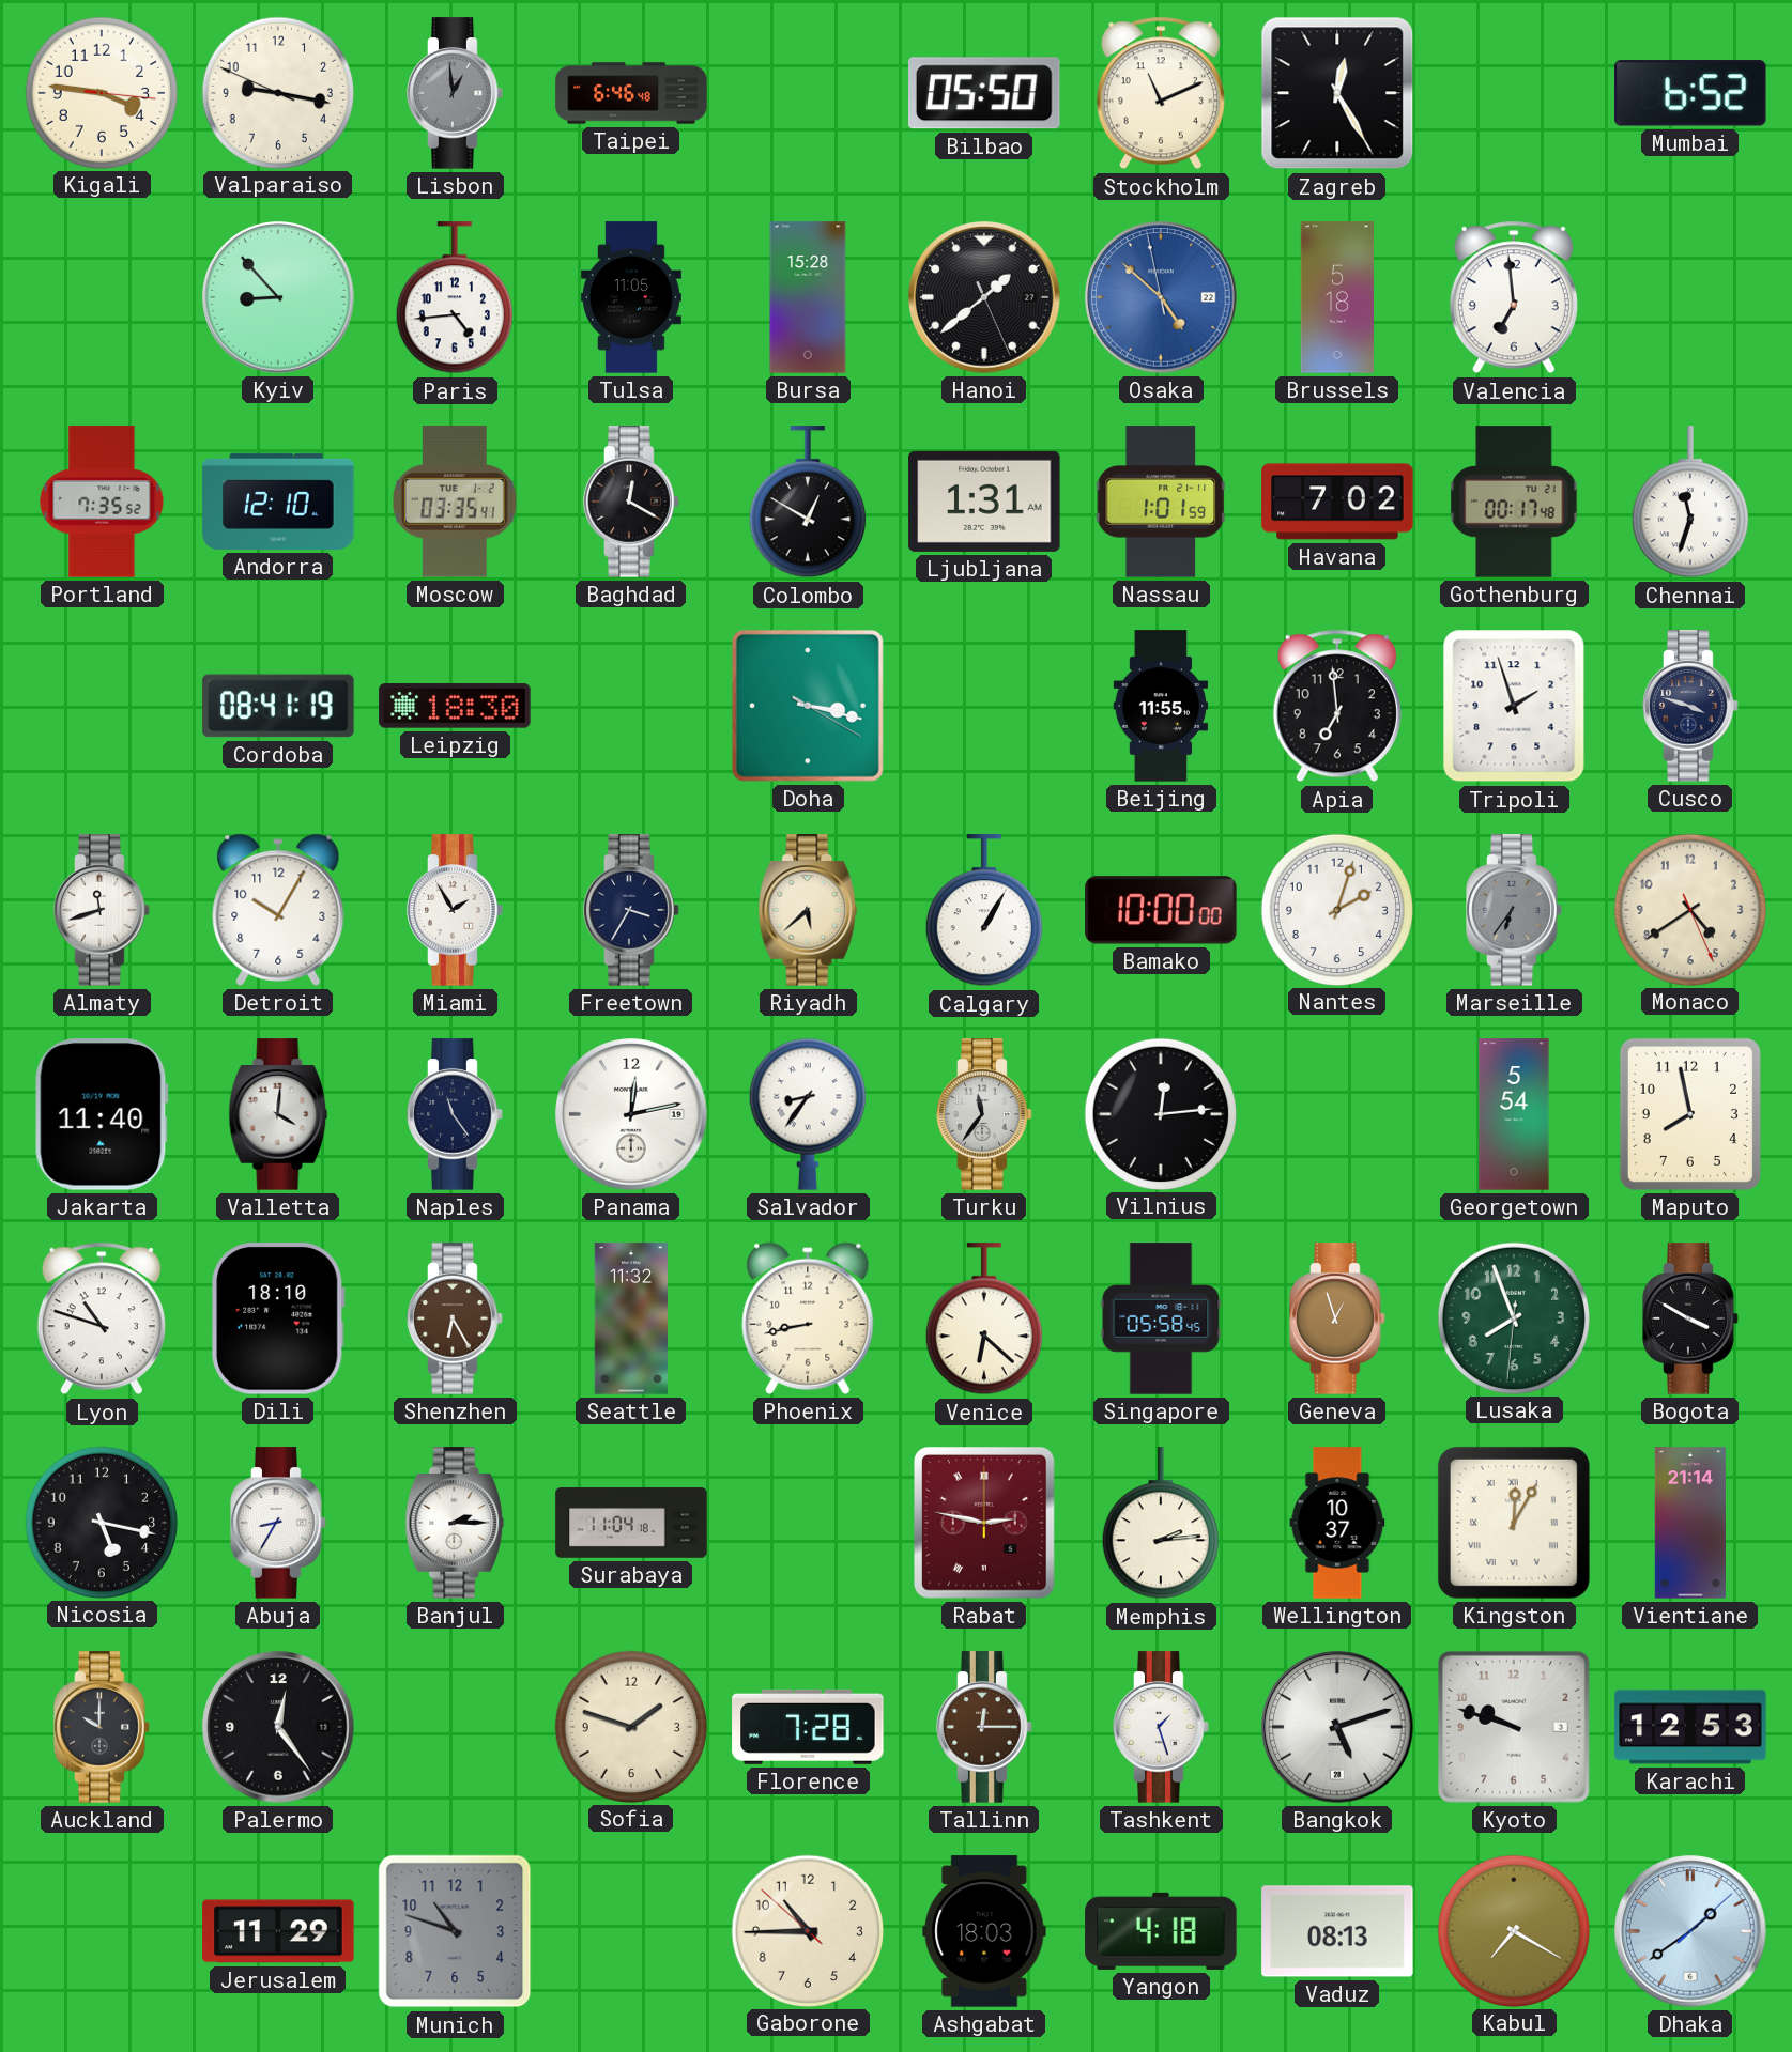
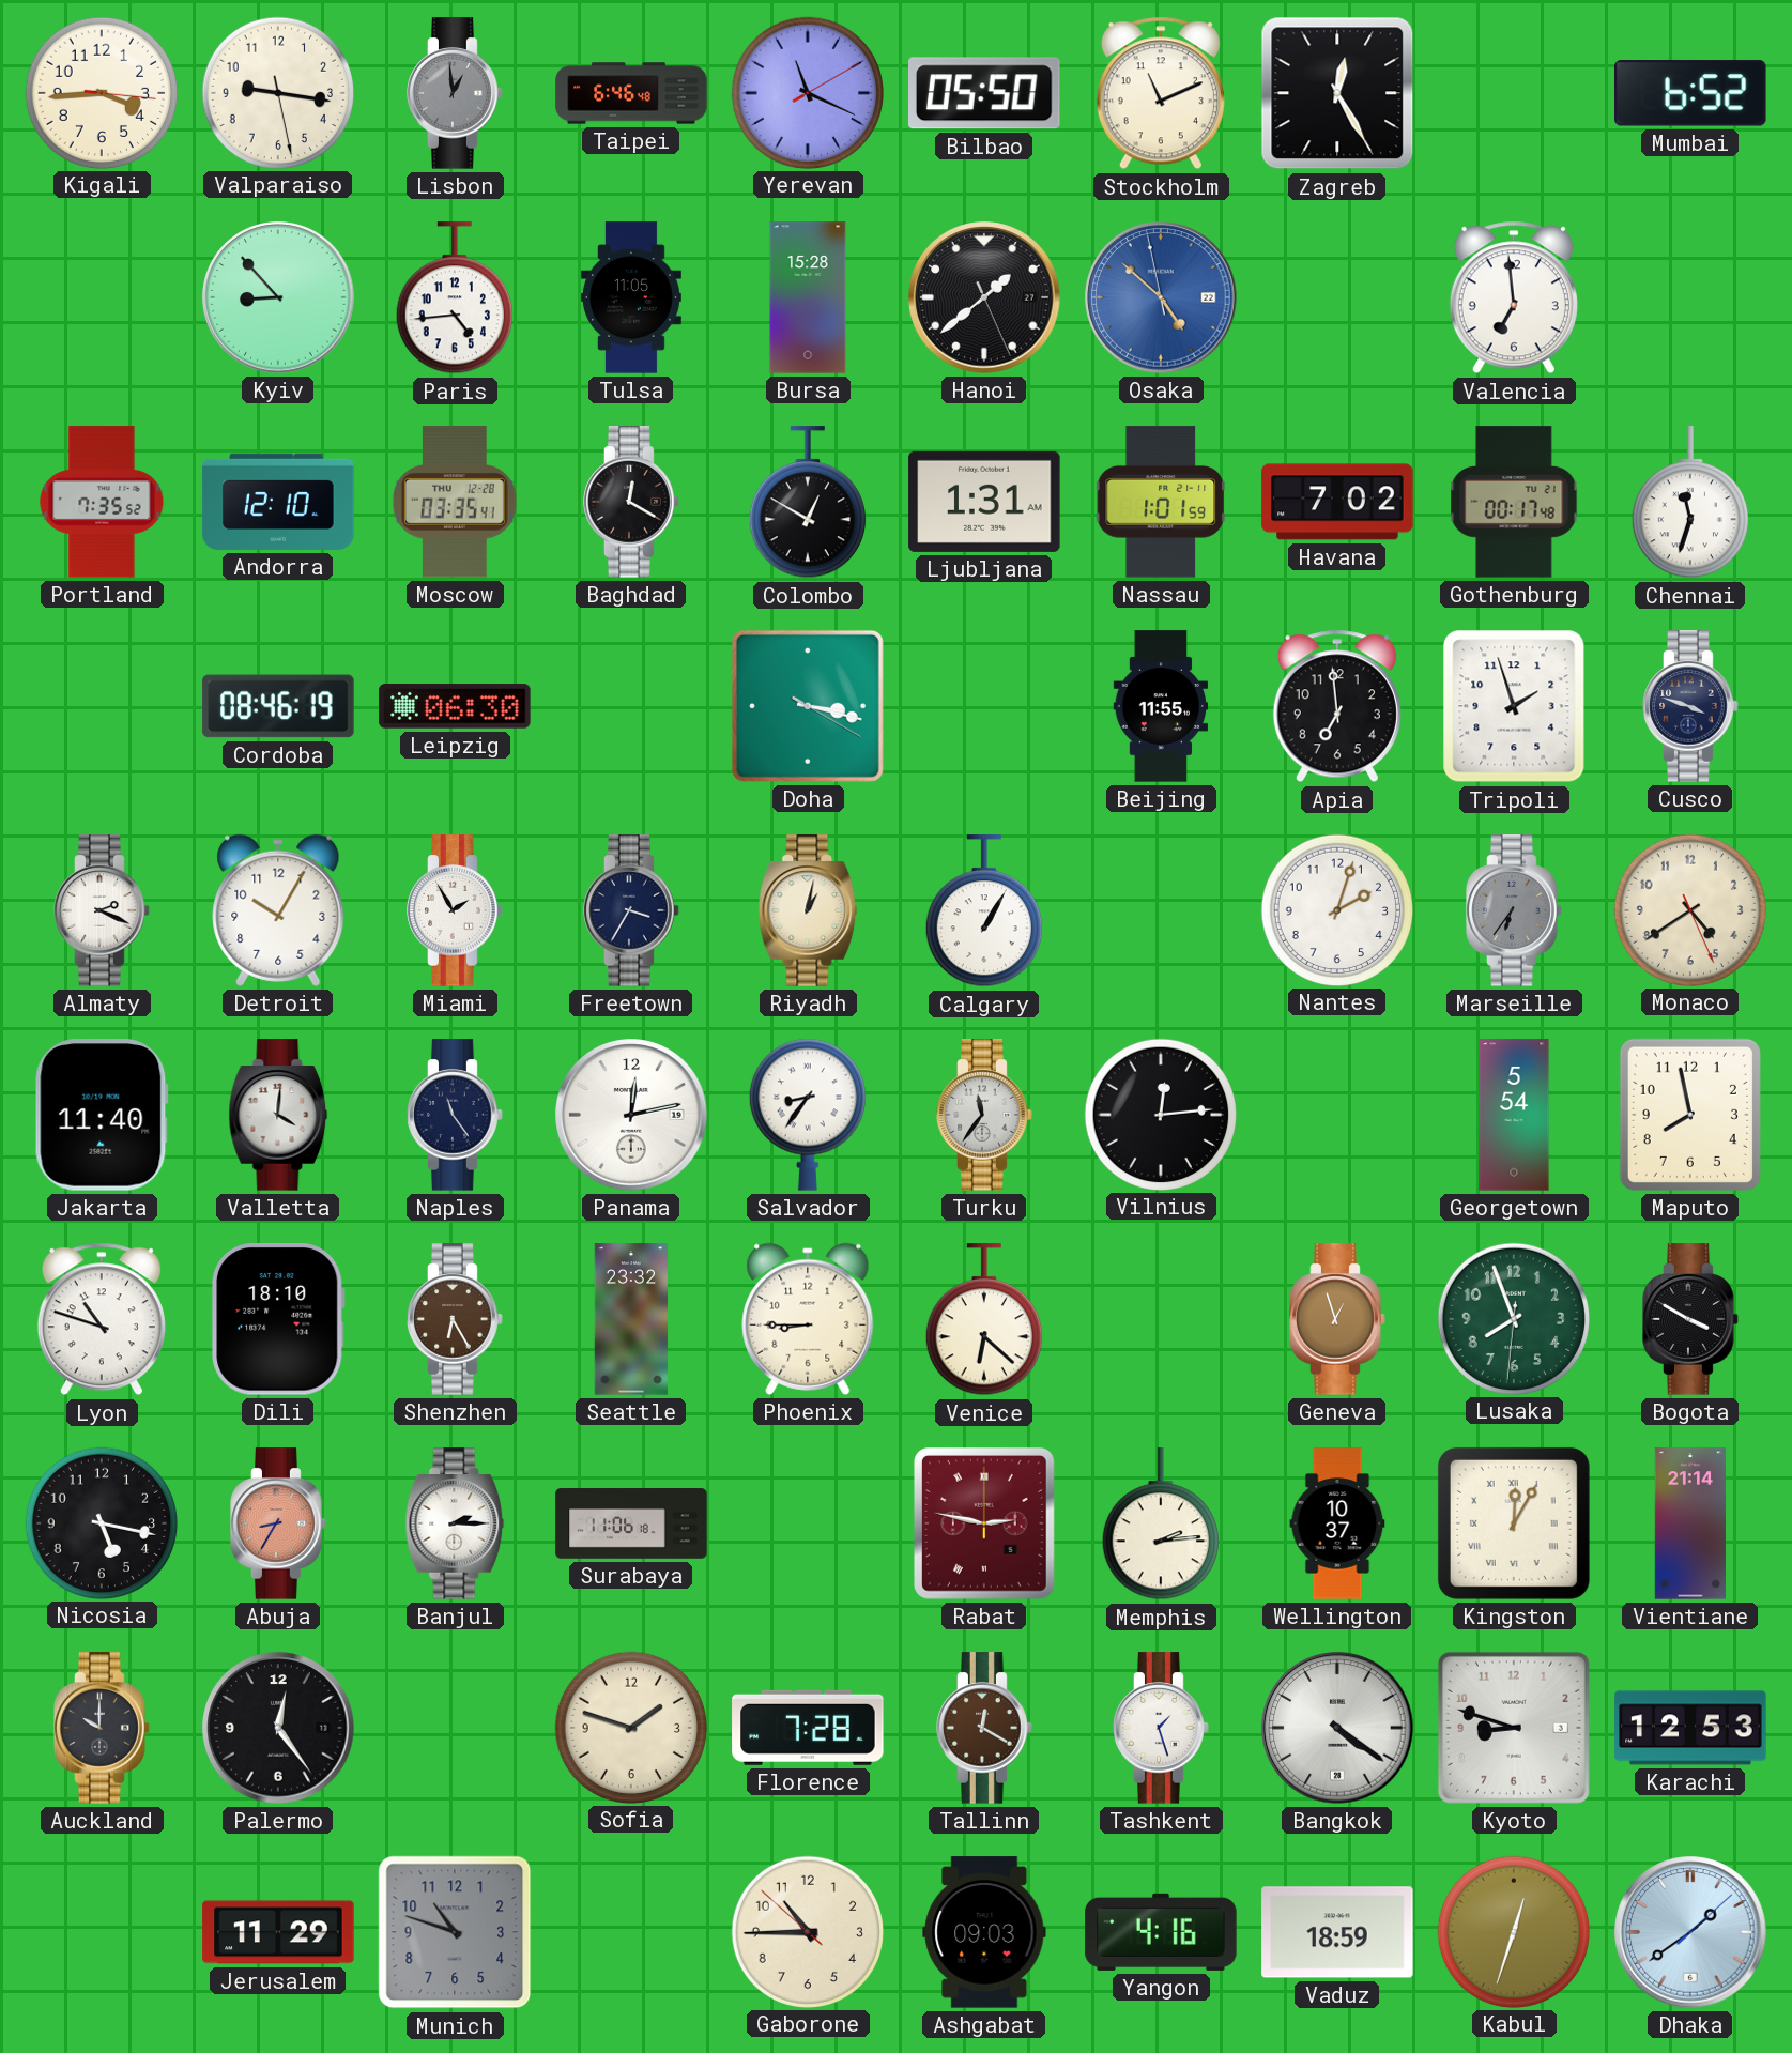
Kigali: 3:46 -> 3:44
Valparaiso: 9:16:49 -> 9:16:28
Yerevan: none -> 11:19
Brussels: 5:18 -> none
Moscow date: TUE 1-2 -> THU 12-28
Cordoba: 08:41 -> 08:46
Leipzig: 18:30 -> 06:30
Almaty: 11:42 -> 2:19
Riyadh: 5:38 -> 1:02
Bamako: 10:00 -> none
Seattle: 11:32 -> 23:32
Phoenix: 8:43 -> 8:45
Singapore: 05:58 -> none
Abuja dial: white -> salmon
Surabaya: 11:04 -> 11:06
Tallinn: 12:15 -> 12:20
Bangkok: 5:12 -> 4:21
Kyoto: 9:48 -> 8:48
Ashgabat: 18:03 -> 09:03
Yangon: 4:18 -> 4:16
Vaduz: 08:13 -> 18:59
Kabul: 7:20 -> 12:33
